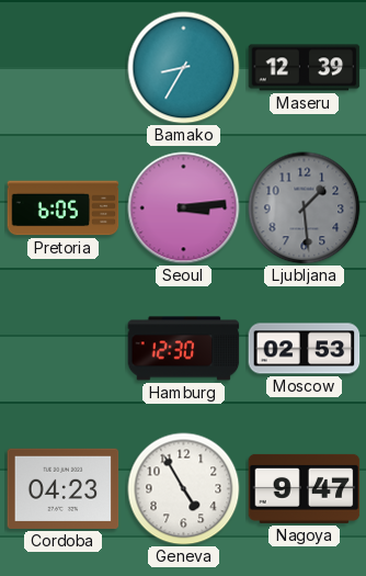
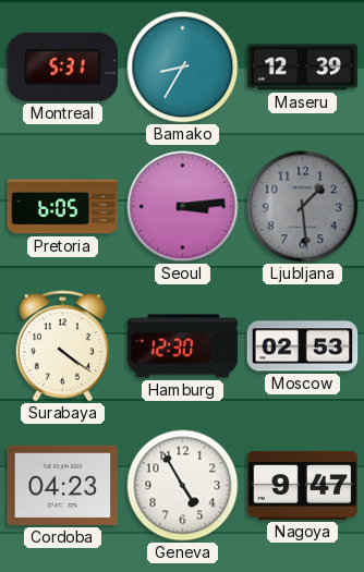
Montreal: none -> 5:31
Surabaya: none -> 4:21
